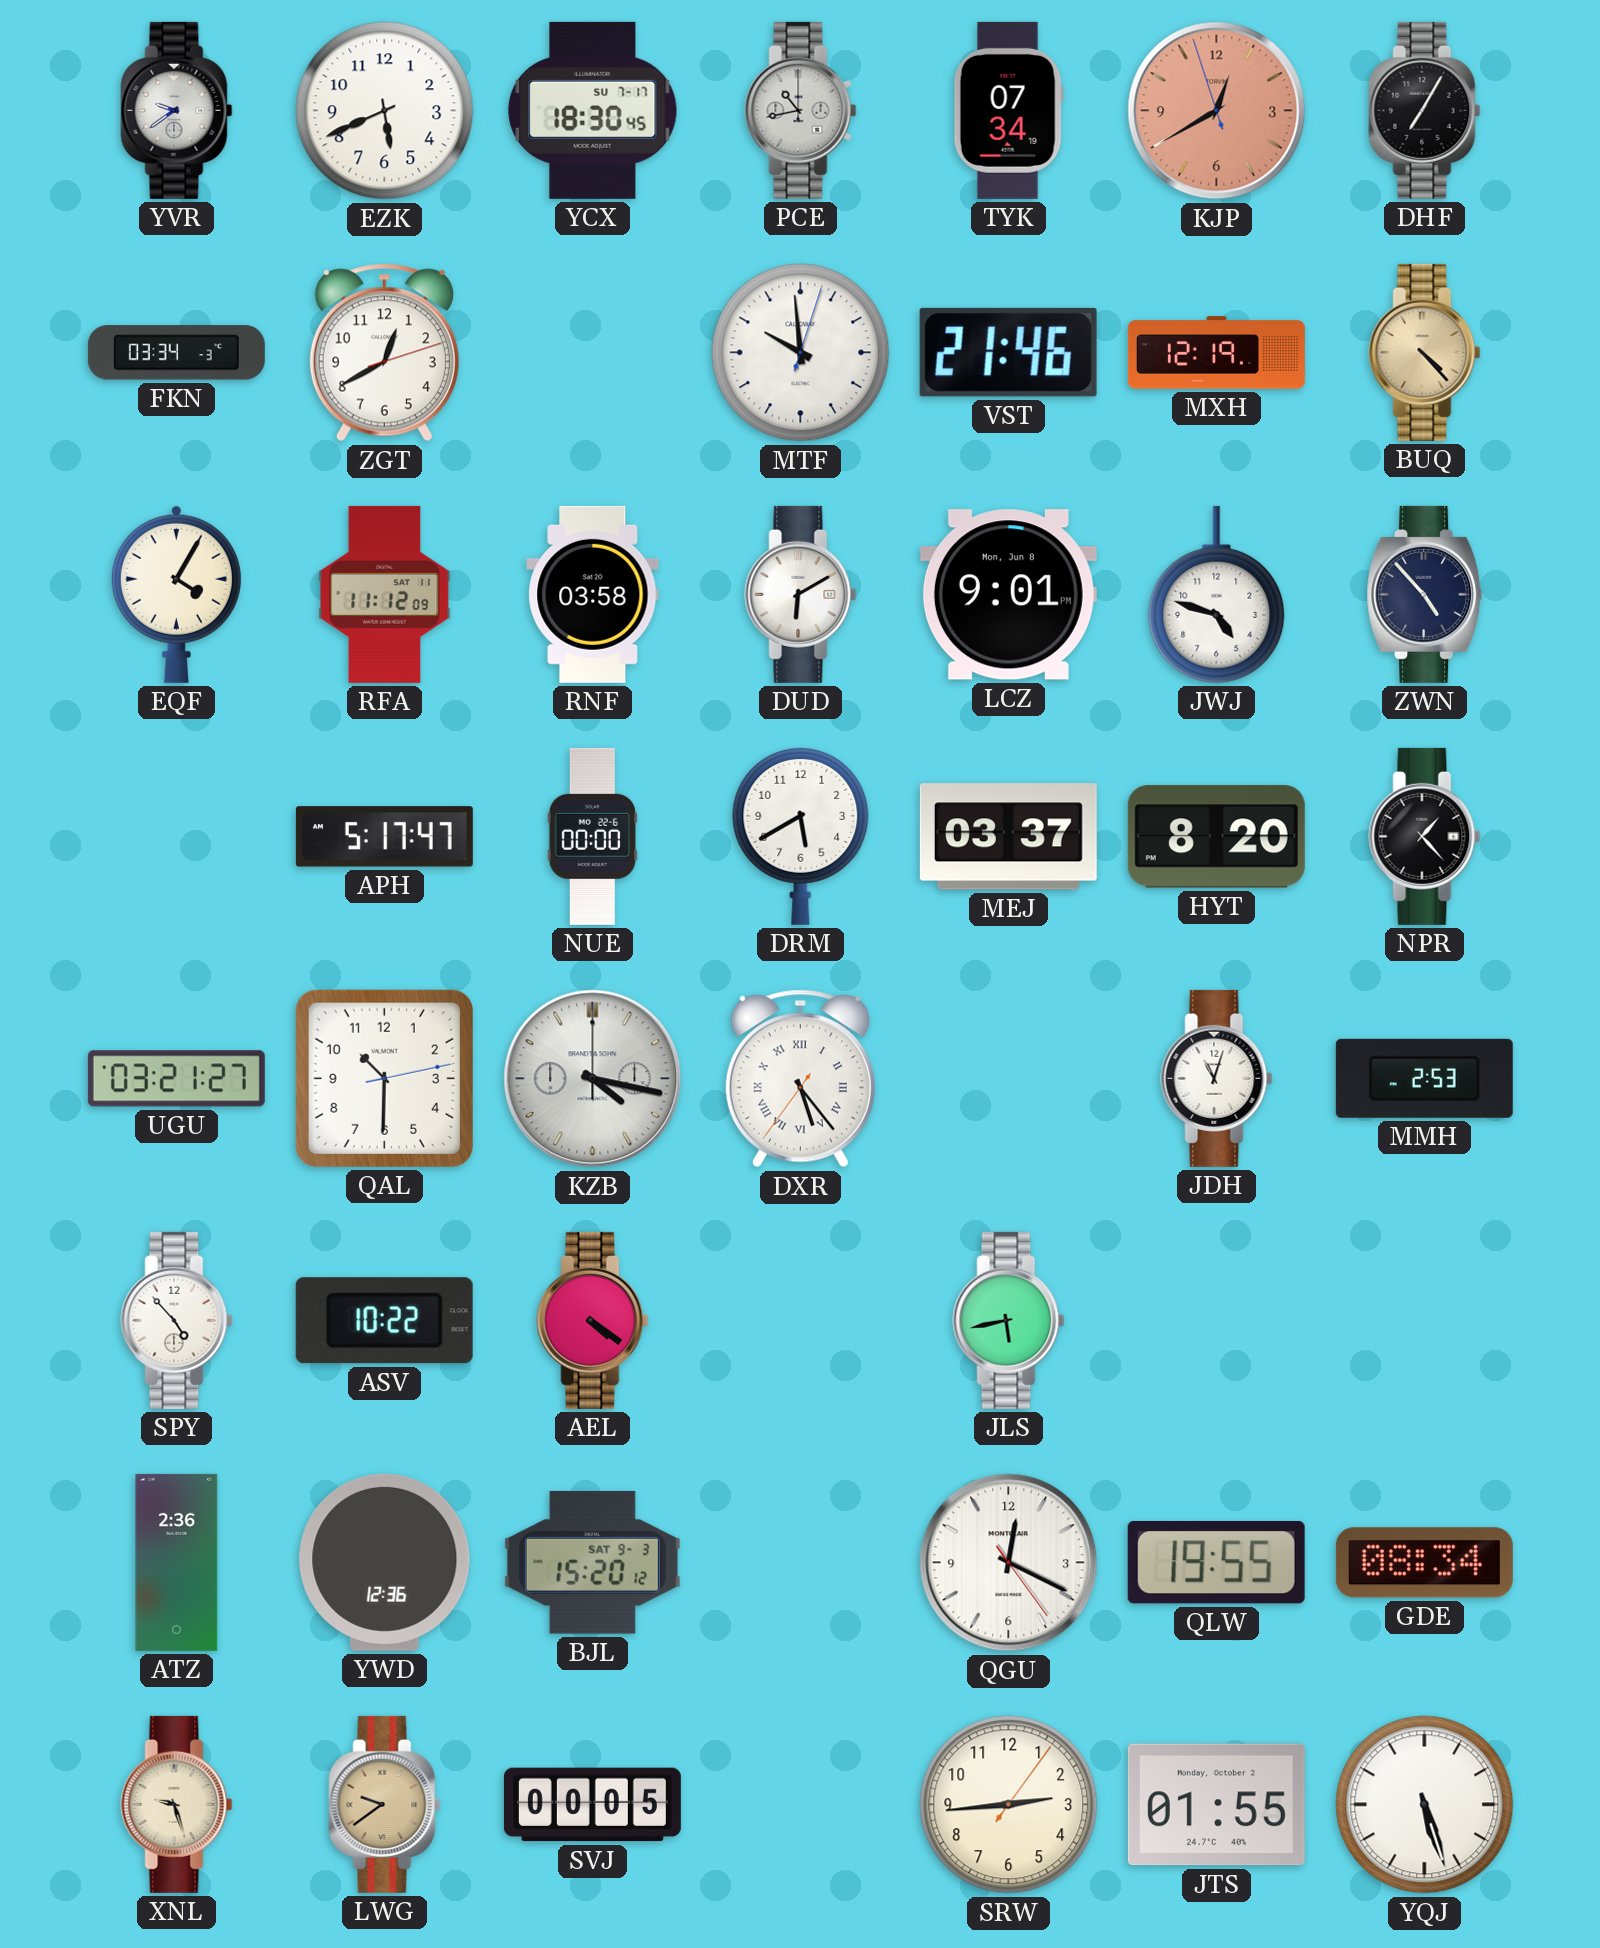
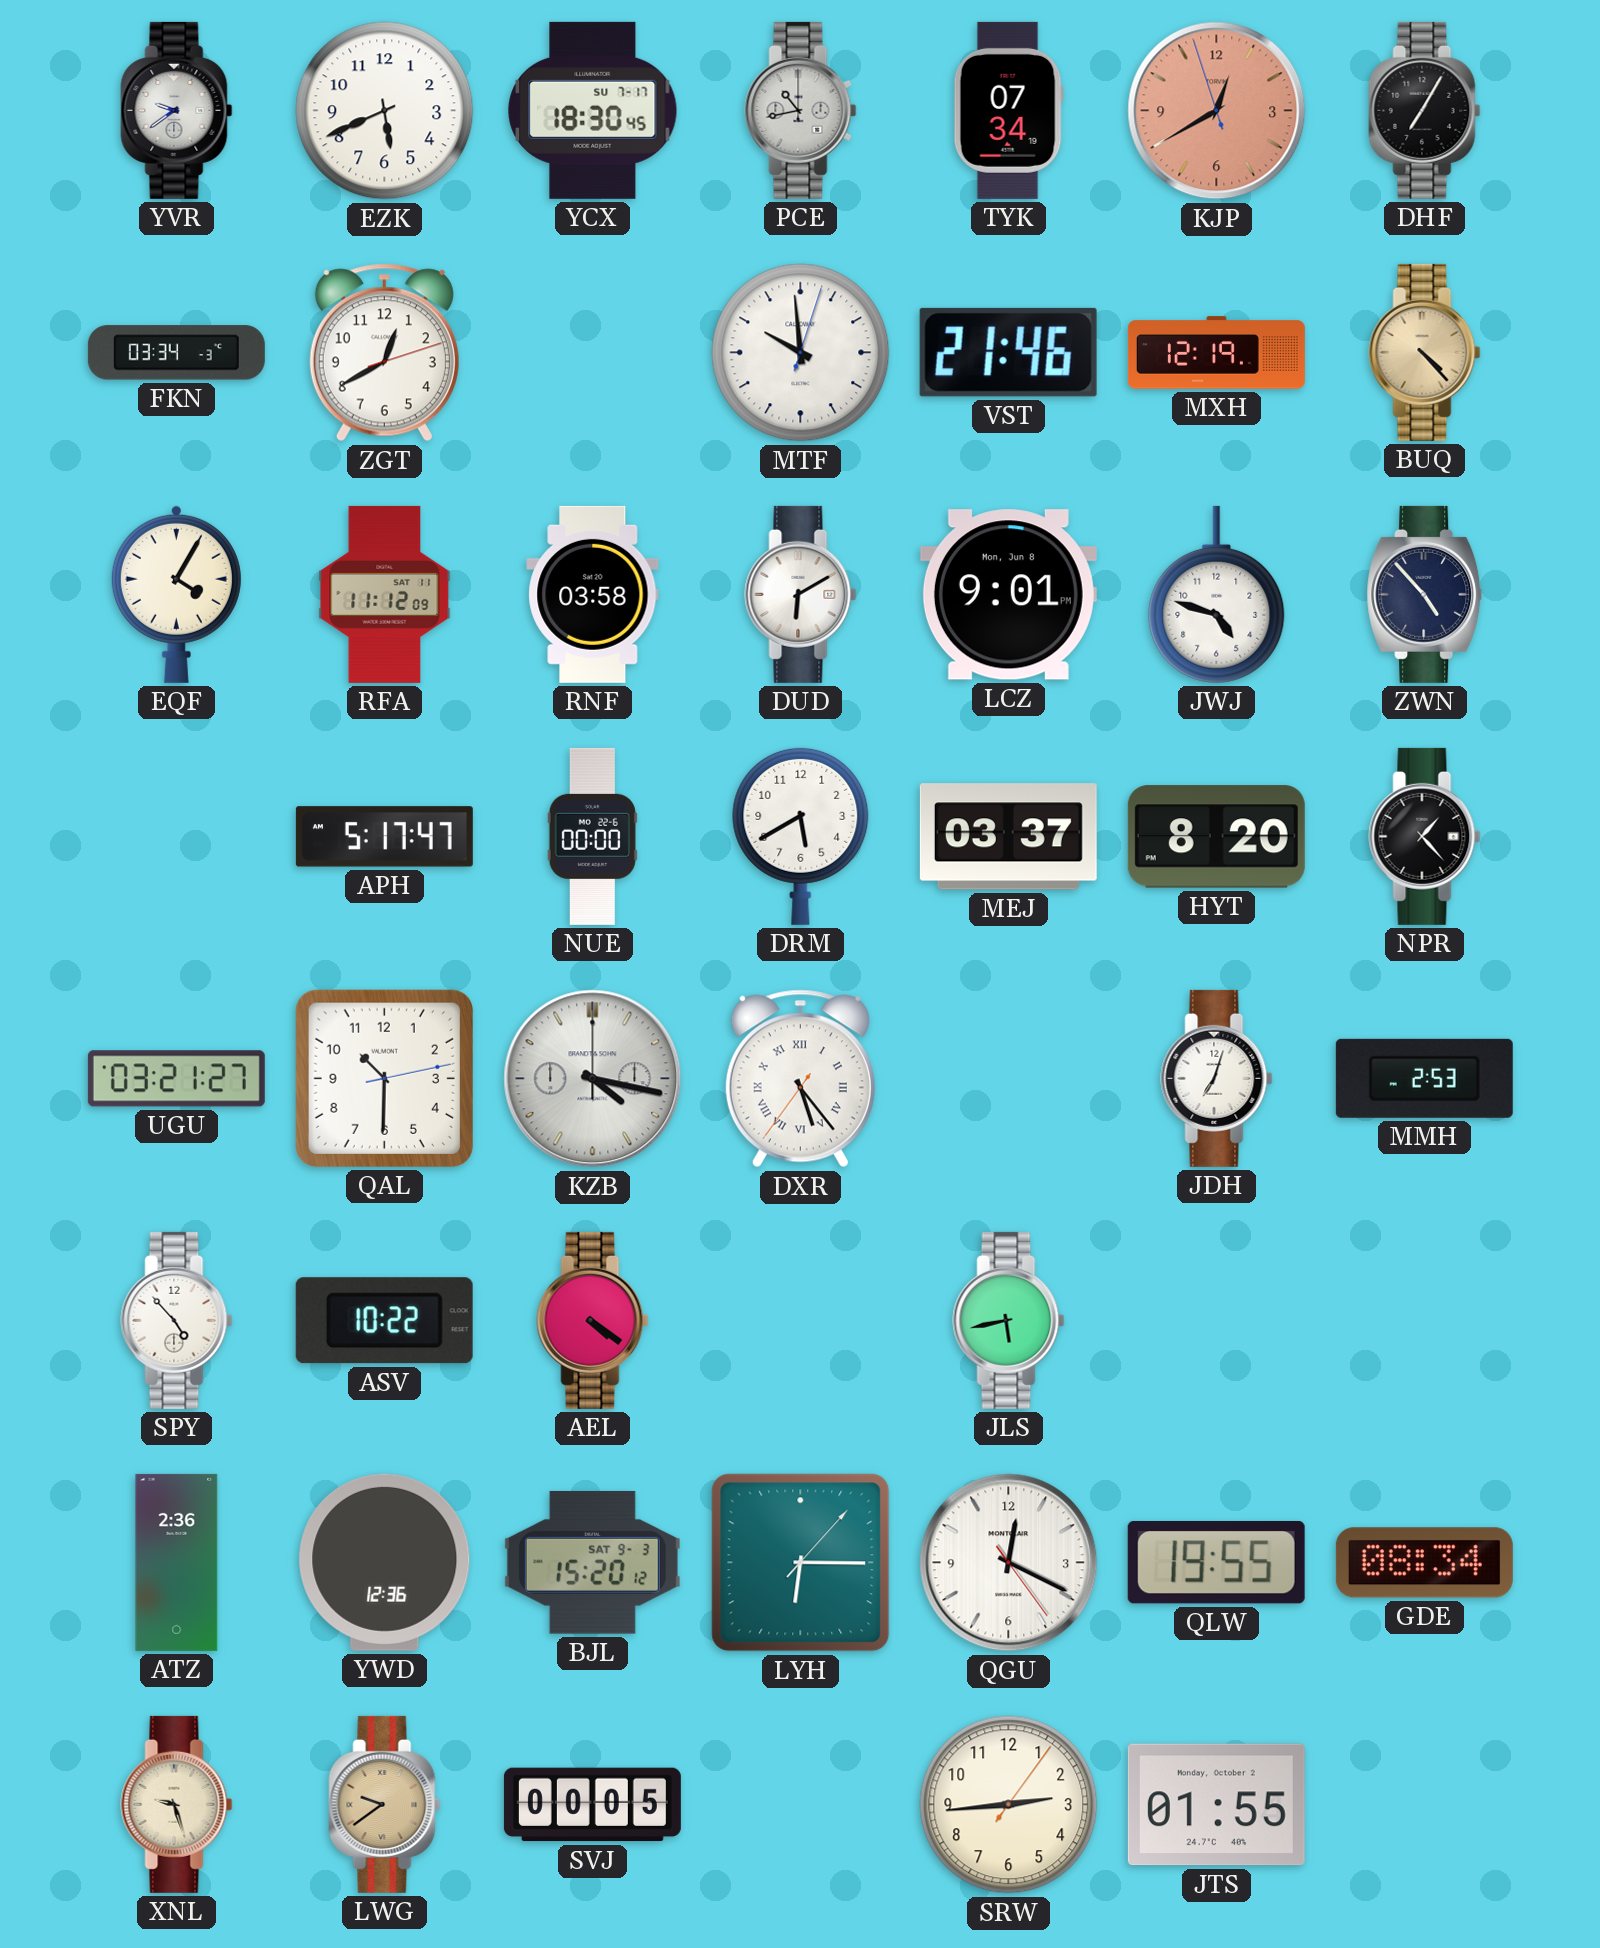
JDH: 11:03 -> 7:03
LYH: none -> 6:15
YQJ: 5:27 -> none
